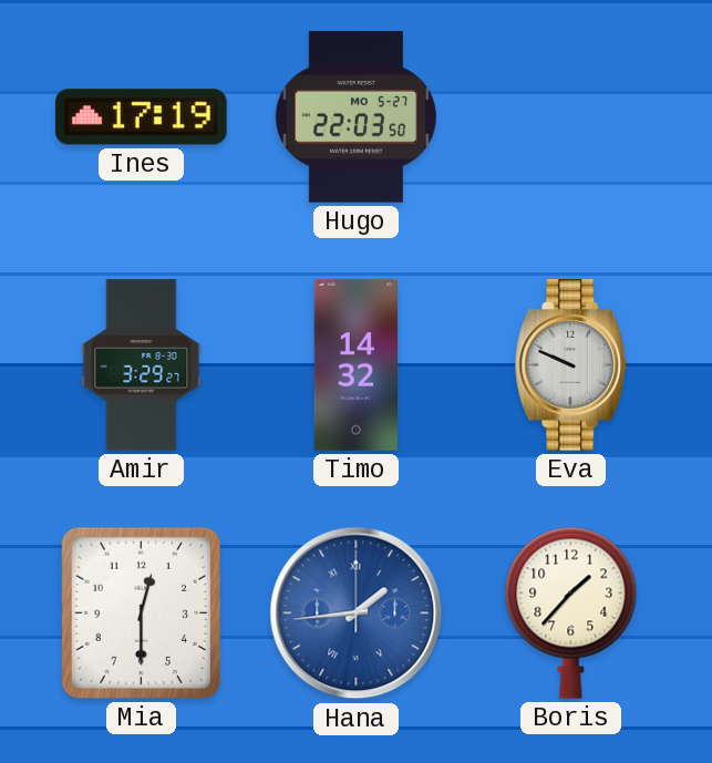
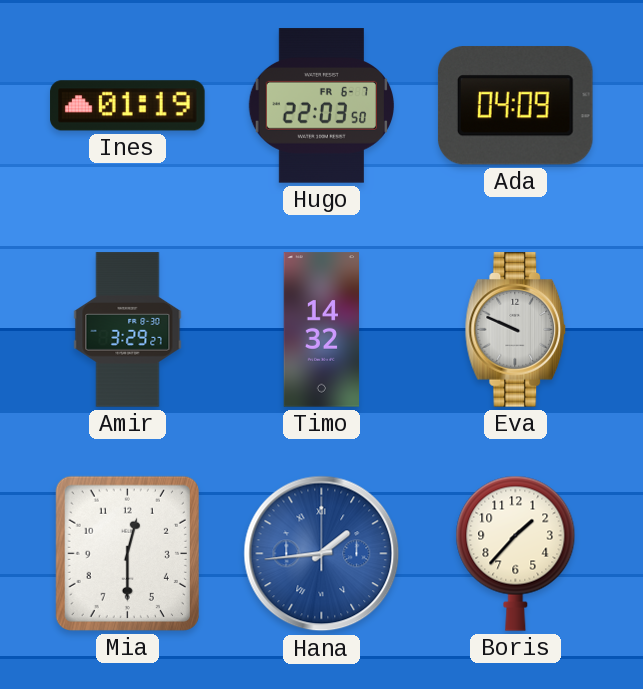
Ines: 17:19 -> 01:19
Hugo date: MO 5-27 -> FR 6-7
Ada: none -> 04:09
